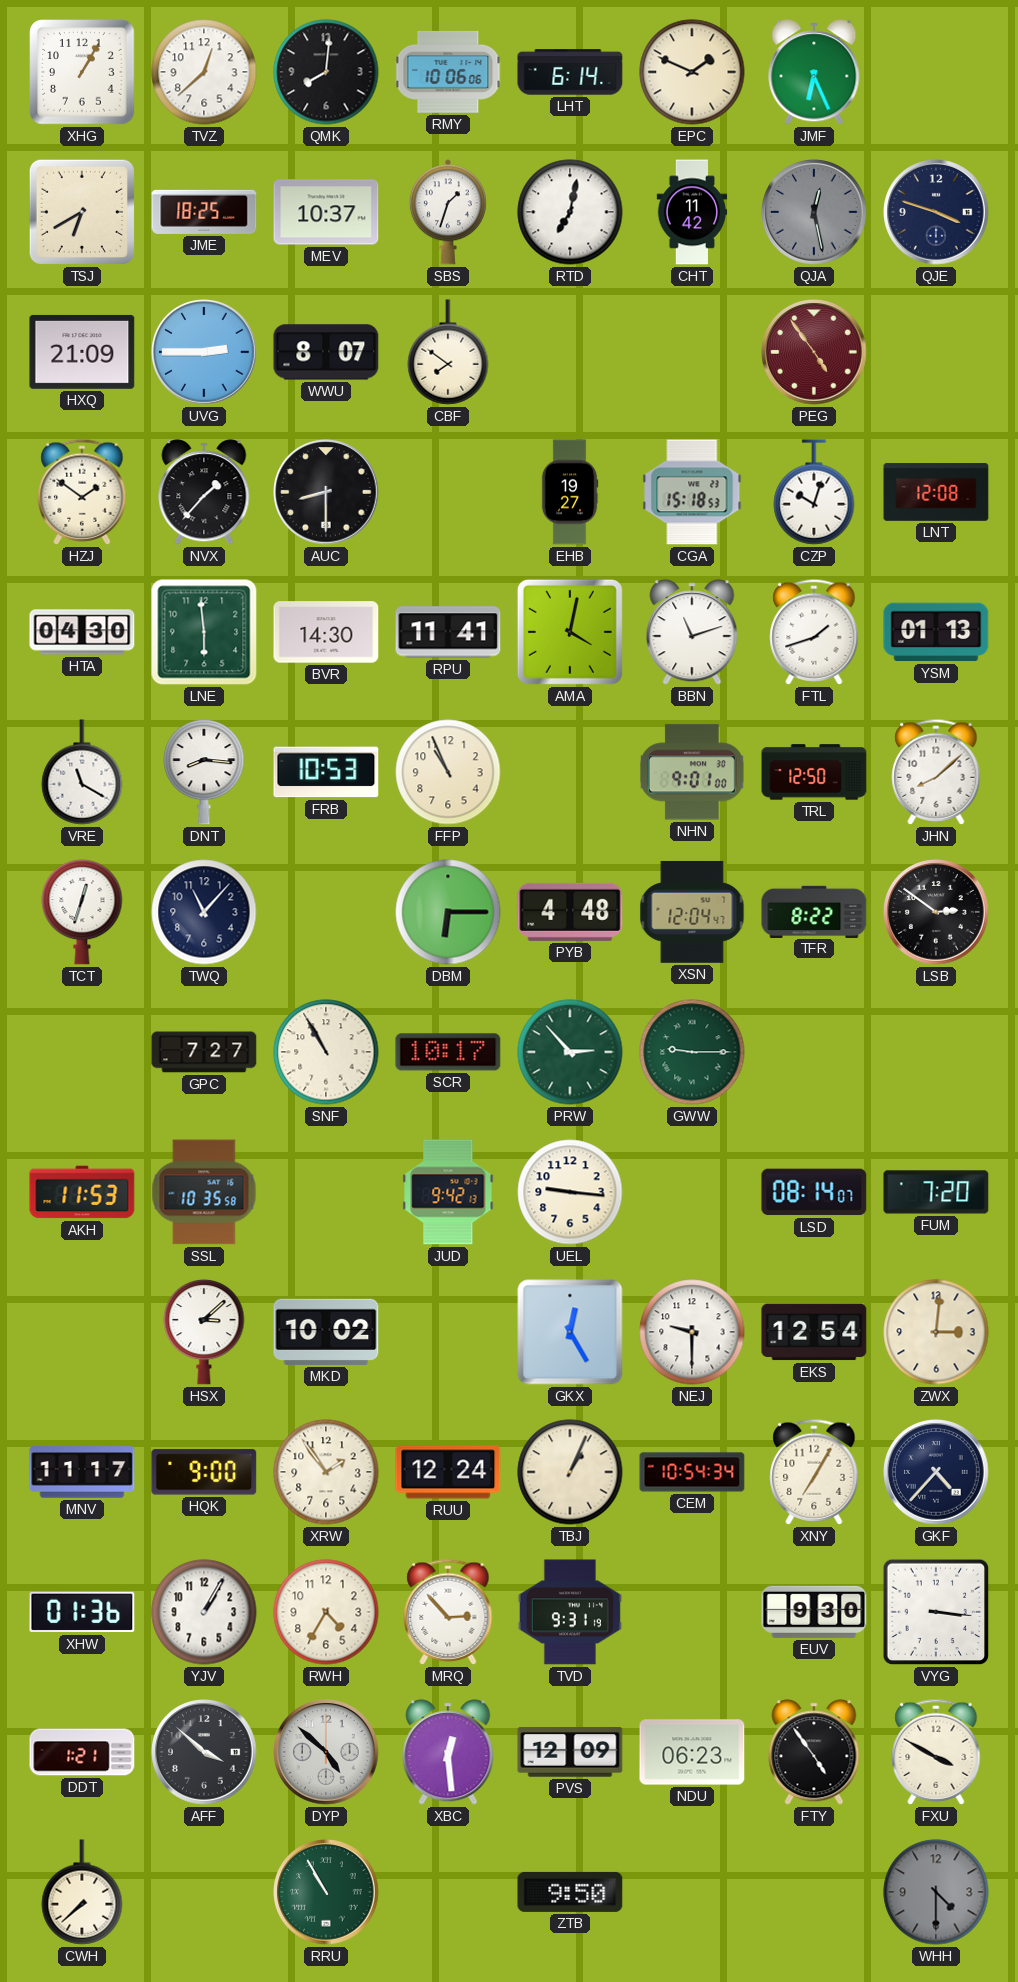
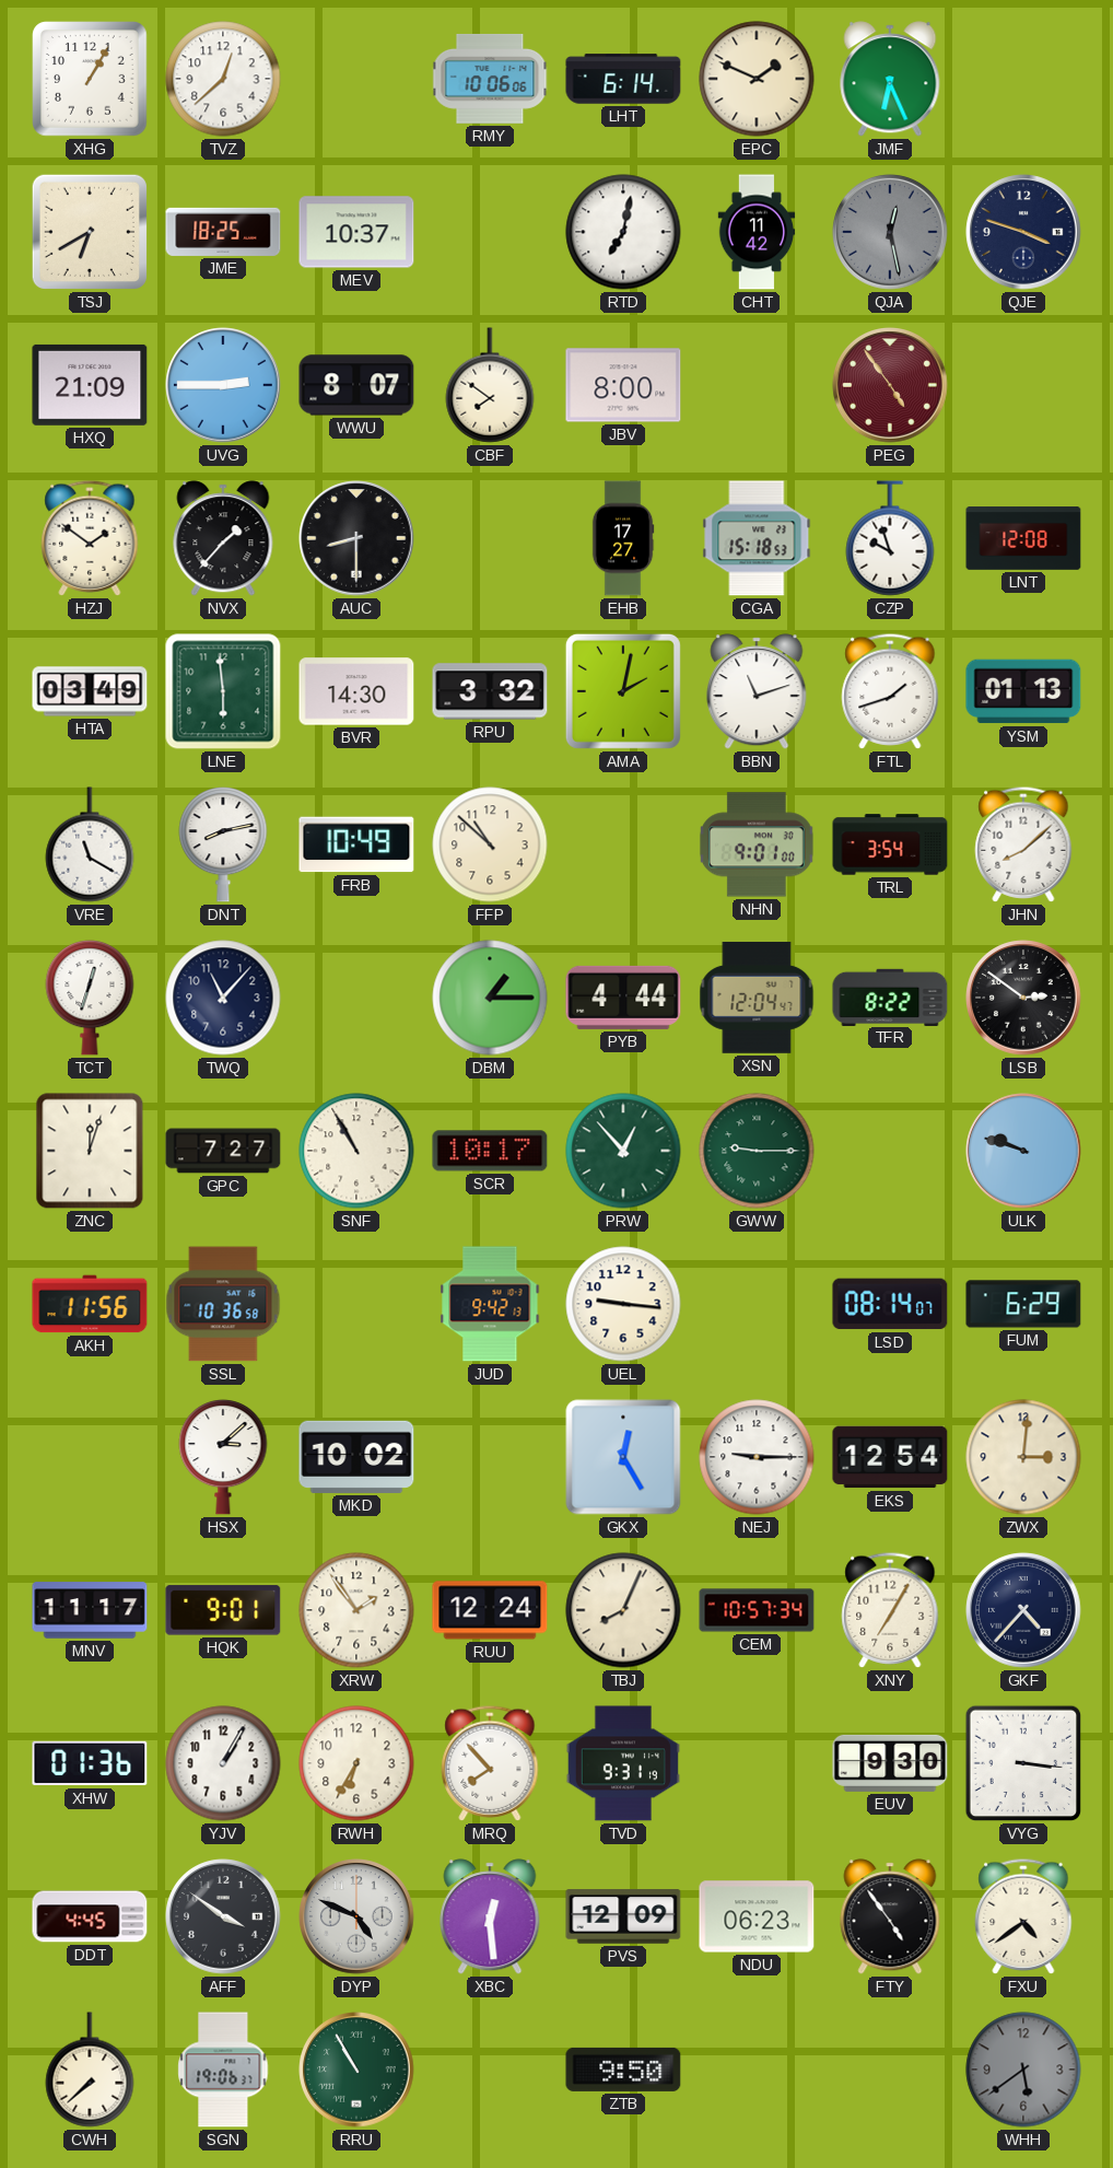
QMK: 8:01 -> none
SBS: 1:33 -> none
JBV: none -> 8:00
EHB: 19:27 -> 17:27
CZP: 10:03 -> 9:57
HTA: 04:30 -> 03:49
RPU: 11:41 -> 3:32
AMA: 4:02 -> 2:02
DNT: 8:16 -> 8:13
FRB: 10:53 -> 10:49
FFP: 10:56 -> 10:52
TRL: 12:50 -> 3:54
DBM: 6:15 -> 1:15
PYB: 4:48 -> 4:44
ZNC: none -> 12:03
PRW: 2:53 -> 12:53
ULK: none -> 9:48
AKH: 11:53 -> 11:56
SSL: 10:35 -> 10:36
FUM: 7:20 -> 6:29
NEJ: 9:30 -> 9:15
HQK: 9:00 -> 9:01
TBJ: 1:04 -> 8:04
CEM: 10:54 -> 10:57
RWH: 4:35 -> 6:35
MRQ: 2:53 -> 7:53
DDT: 1:21 -> 4:45
AFF: 3:52 -> 3:51
DYP: 4:52 -> 4:49
FXU: 3:50 -> 4:39
SGN: none -> 19:06
WHH: 4:30 -> 5:39
